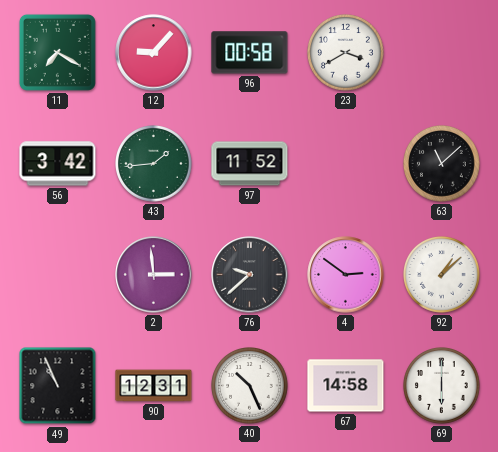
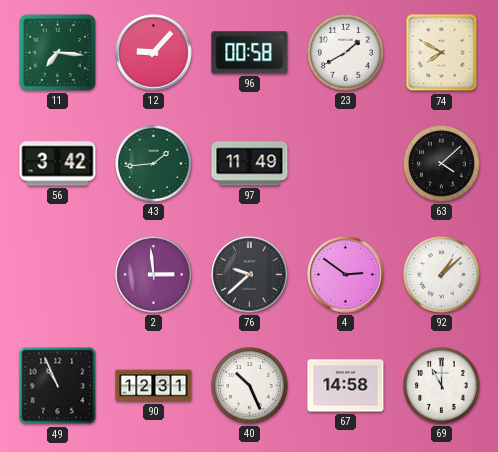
11: 7:20 -> 7:16
23: 3:40 -> 1:40
74: none -> 7:50
97: 11:52 -> 11:49
63: 11:08 -> 4:08
69: 6:00 -> 11:00
